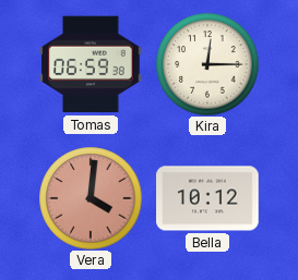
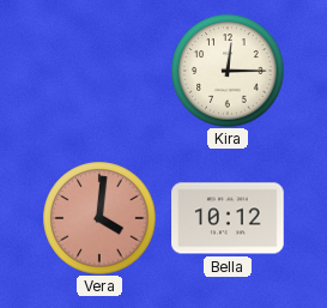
Tomas: 06:59 -> none
